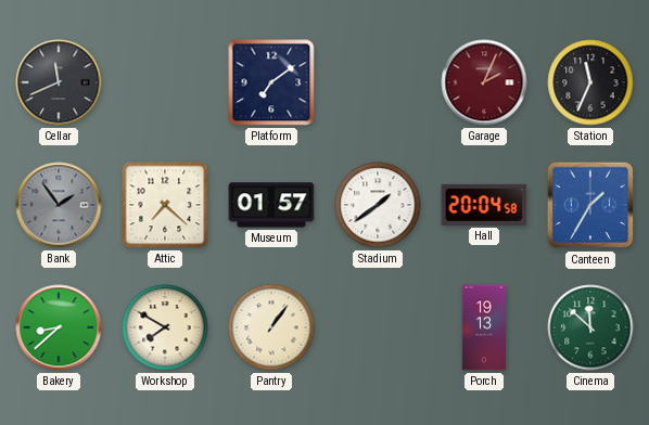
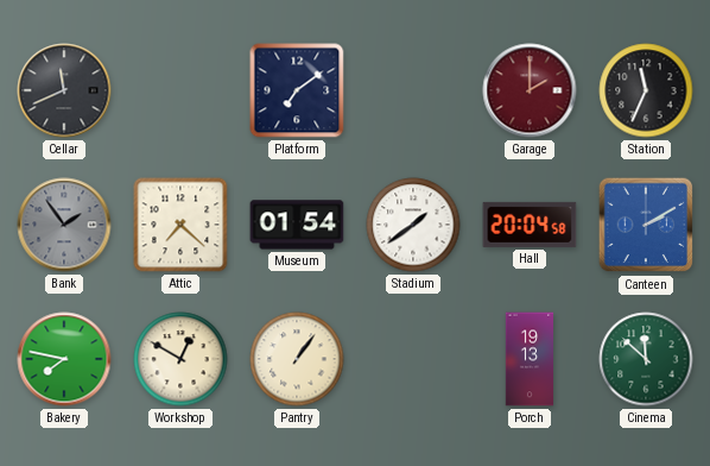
Garage: 2:04 -> 2:00
Museum: 01:57 -> 01:54
Canteen: 1:35 -> 2:10
Bakery: 8:38 -> 7:47
Workshop: 7:50 -> 12:50
